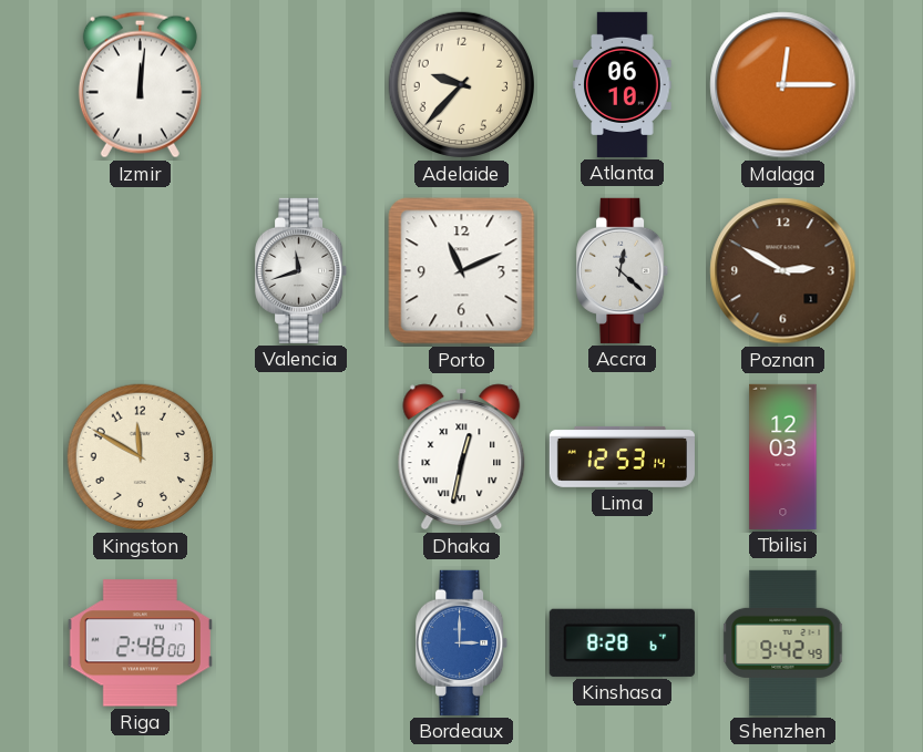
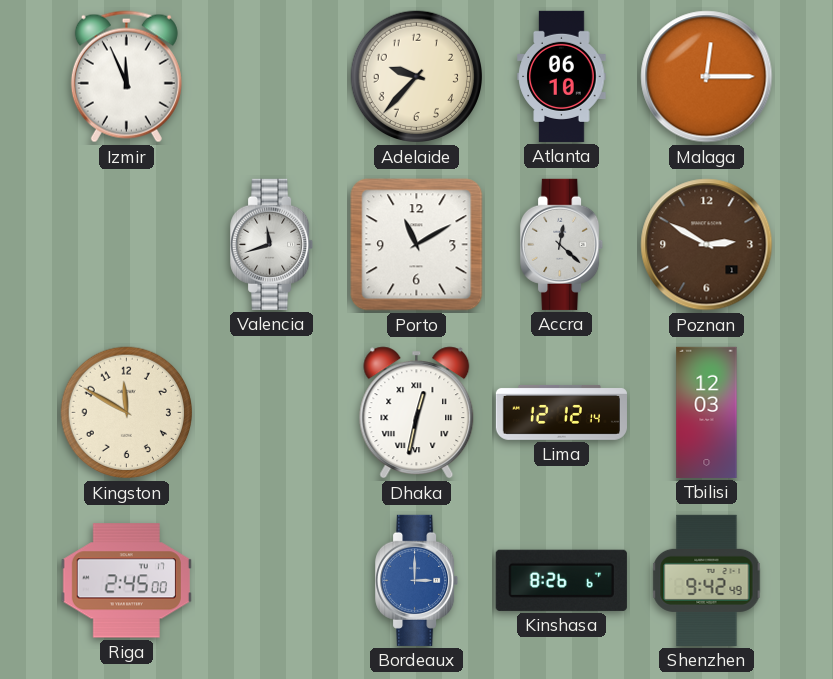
Izmir: 12:01 -> 11:56
Porto: 11:11 -> 11:10
Lima: 12:53 -> 12:12
Riga: 2:48 -> 2:45
Kinshasa: 8:28 -> 8:26
